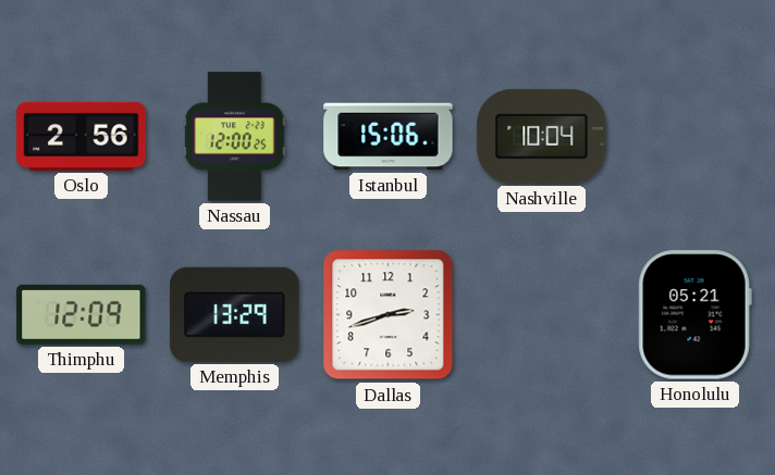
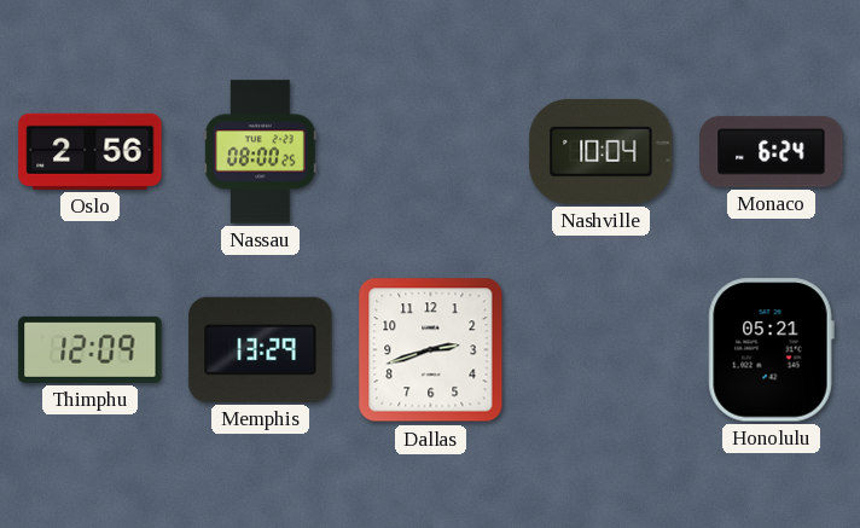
Nassau: 12:00 -> 08:00
Istanbul: 15:06 -> none
Monaco: none -> 6:24
